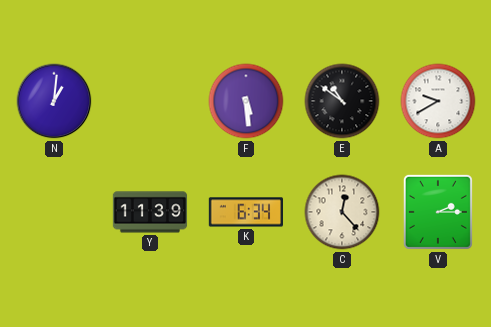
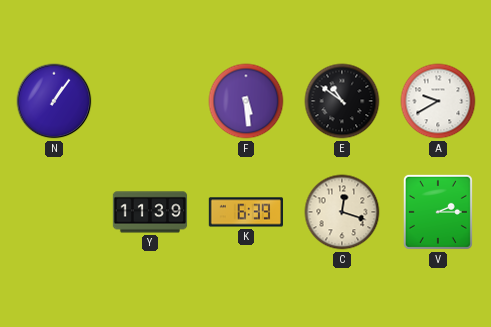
N: 1:01 -> 1:06
K: 6:34 -> 6:39
C: 12:23 -> 12:18
